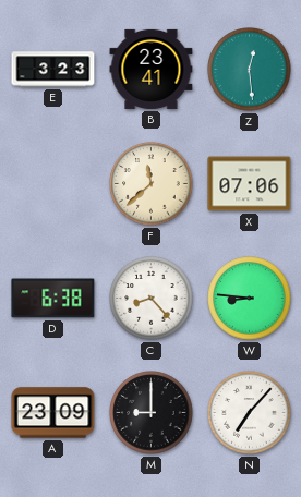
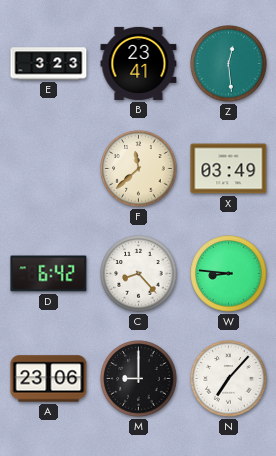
X: 07:06 -> 03:49
D: 6:38 -> 6:42
A: 23:09 -> 23:06
